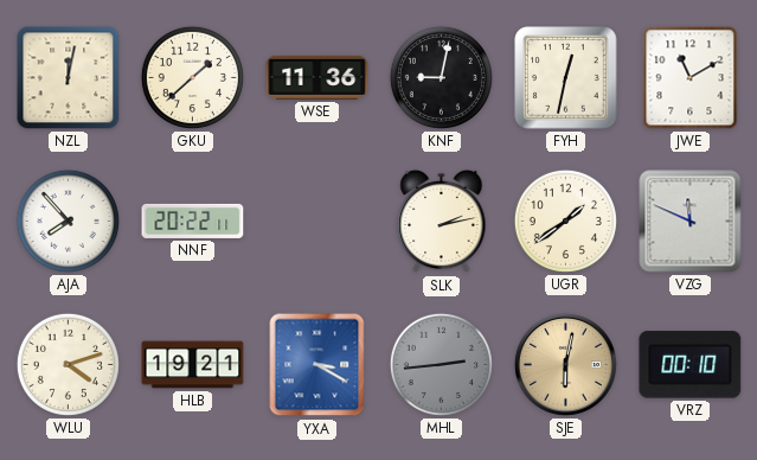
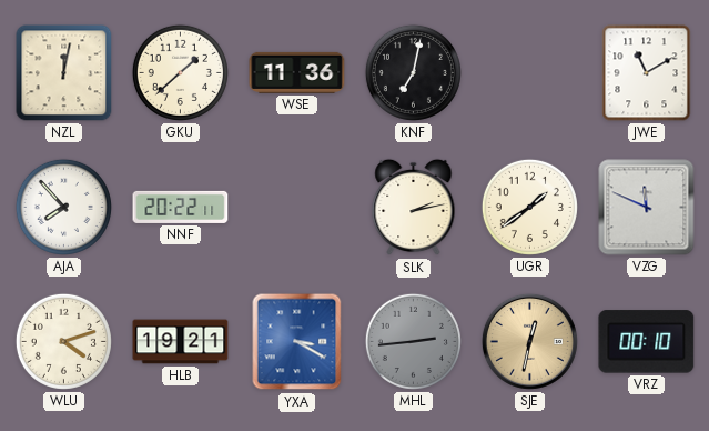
KNF: 9:02 -> 7:02
FYH: 12:32 -> none
SJE: 6:02 -> 12:32
